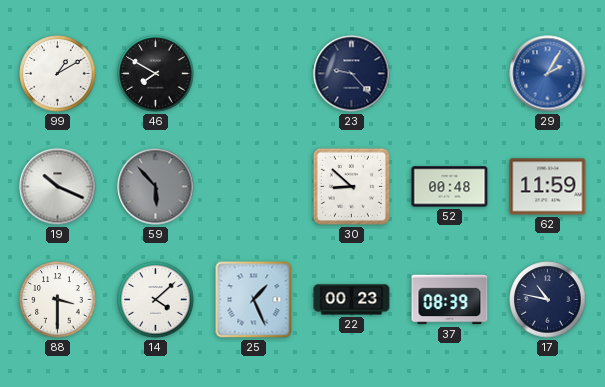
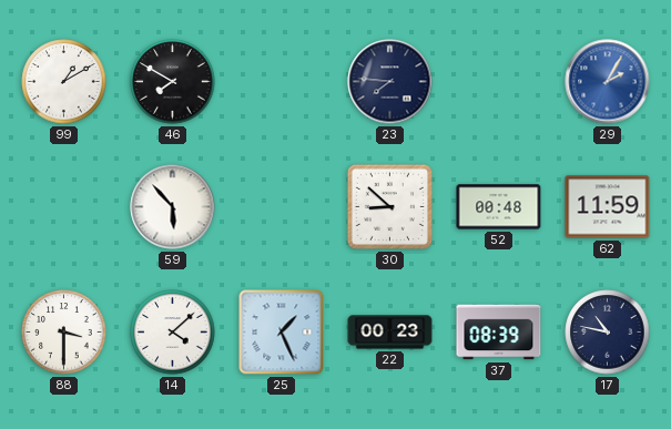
23: 9:23 -> 7:46
19: 10:19 -> none
59 dial: grey -> white
